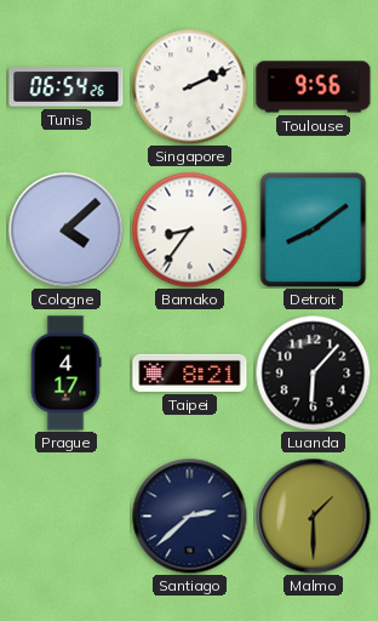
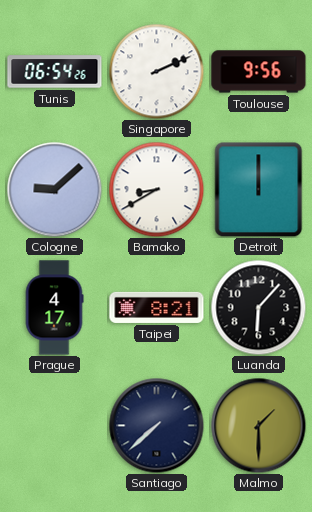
Cologne: 4:08 -> 9:08
Bamako: 8:36 -> 8:40
Detroit: 8:09 -> 12:00
Santiago: 2:38 -> 7:38
